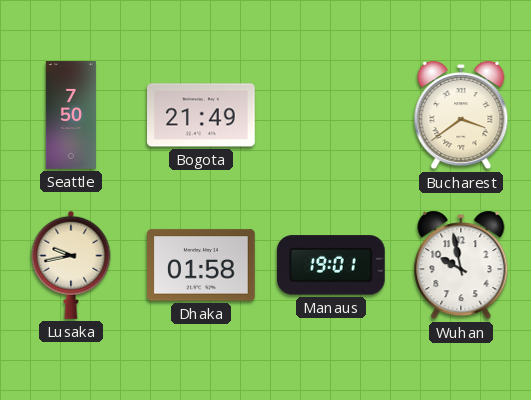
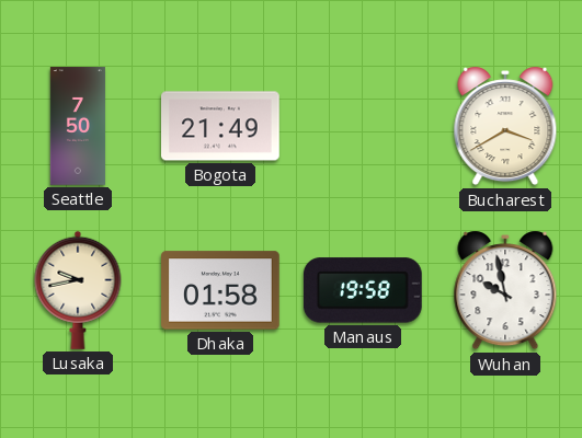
Bucharest: 3:39 -> 3:40
Manaus: 19:01 -> 19:58
